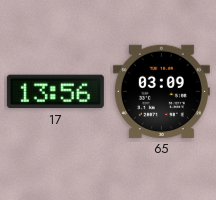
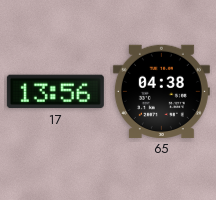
65: 03:09 -> 04:38
